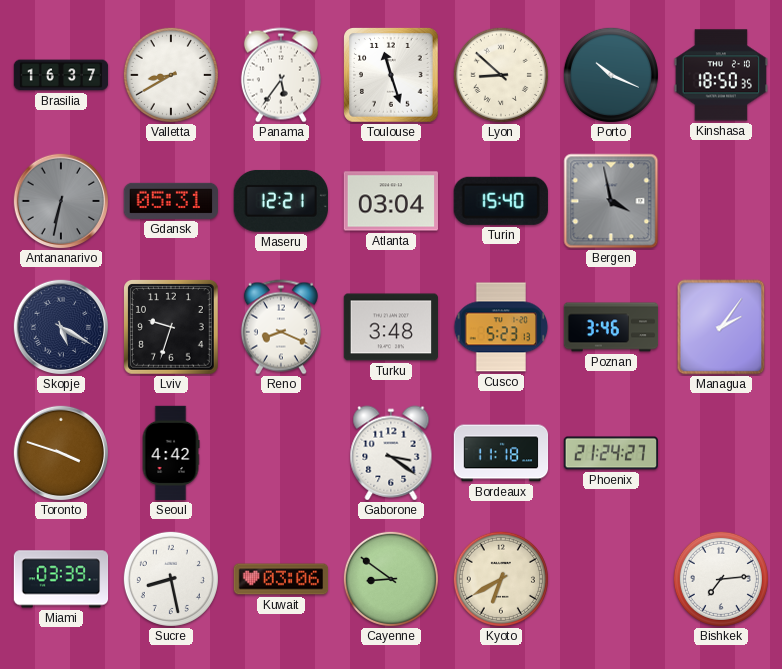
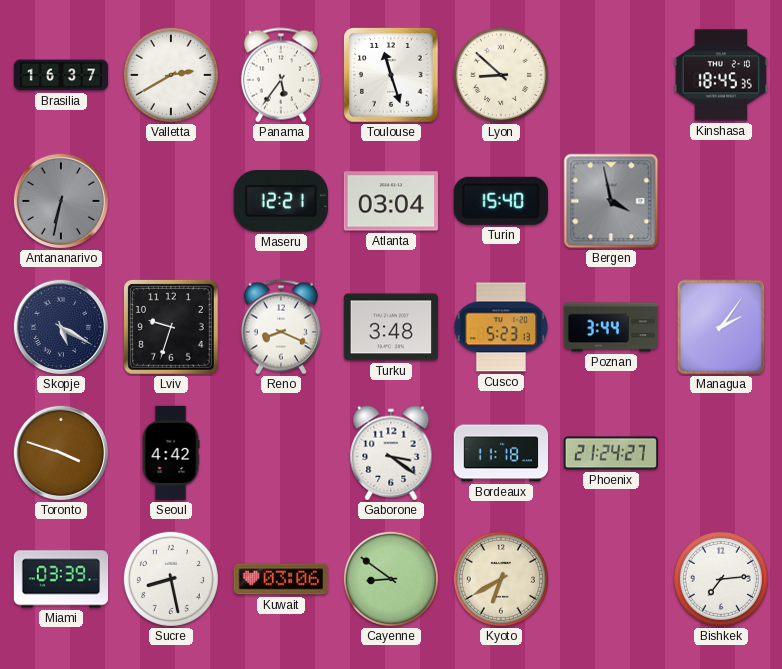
Valletta: 8:40 -> 2:40
Porto: 10:19 -> none
Kinshasa: 18:50 -> 18:45
Gdansk: 05:31 -> none
Poznan: 3:46 -> 3:44
